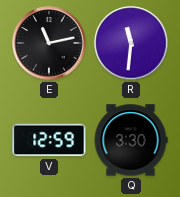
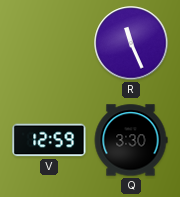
E: 11:13 -> none
R: 11:31 -> 11:26
